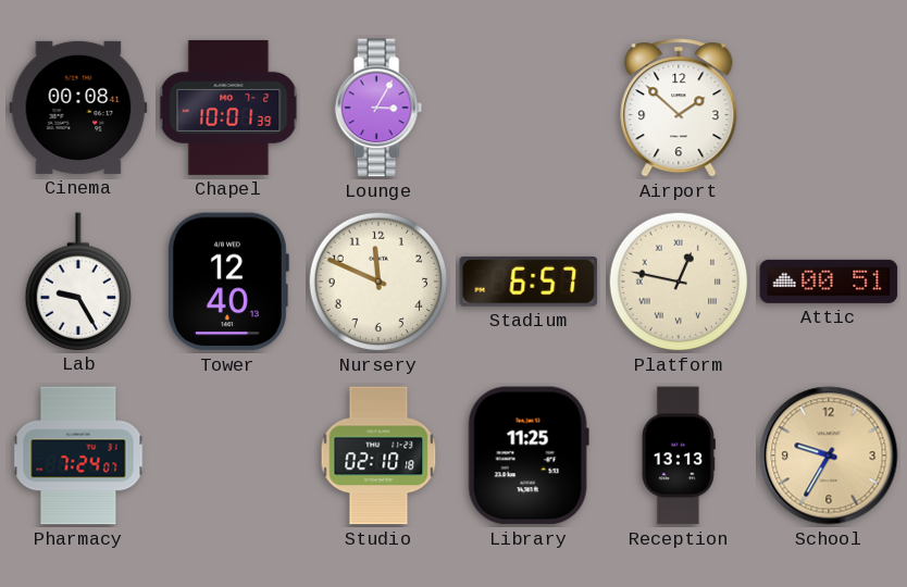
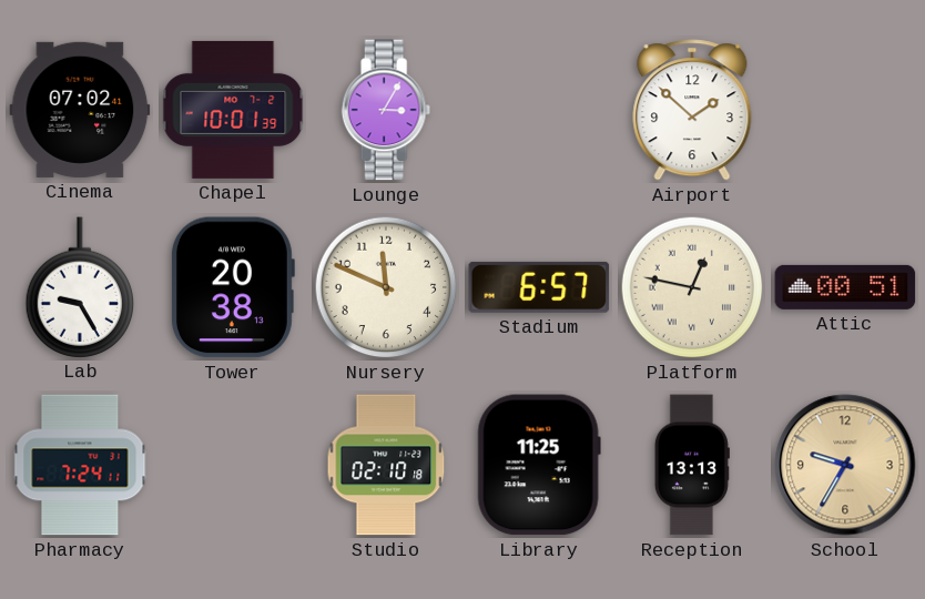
Cinema: 00:08 -> 07:02
Tower: 12:40 -> 20:38
Pharmacy: 7:24:07 -> 7:24:11
